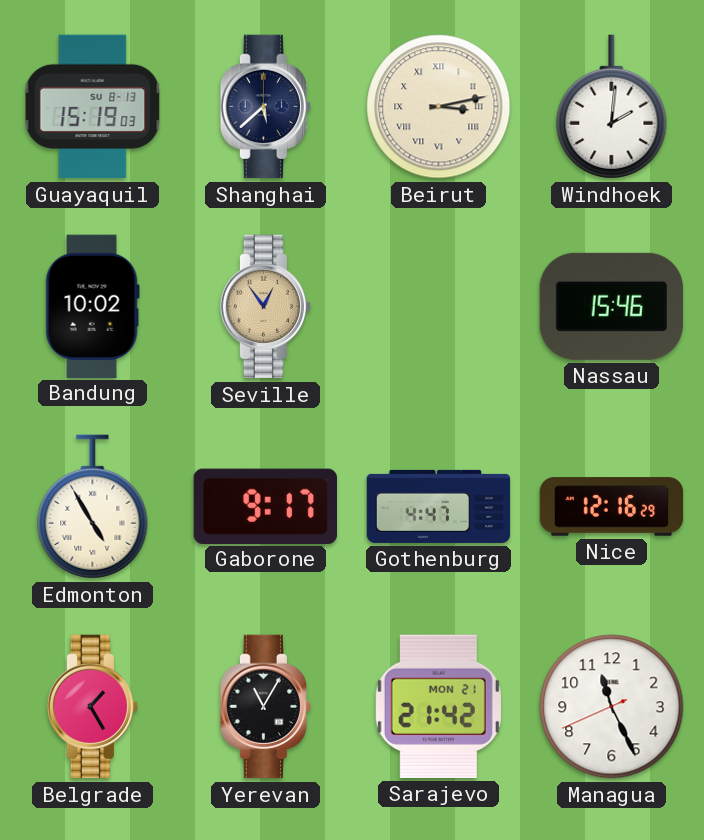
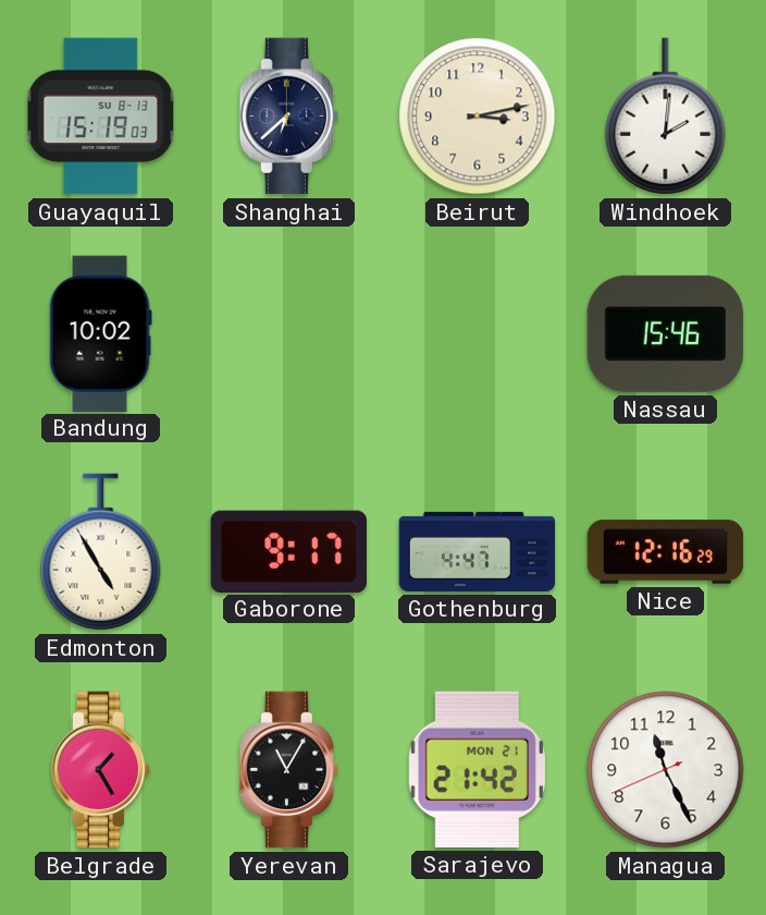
Shanghai: 5:38 -> 6:38
Beirut numerals: Roman -> Arabic
Seville: 12:54 -> none
